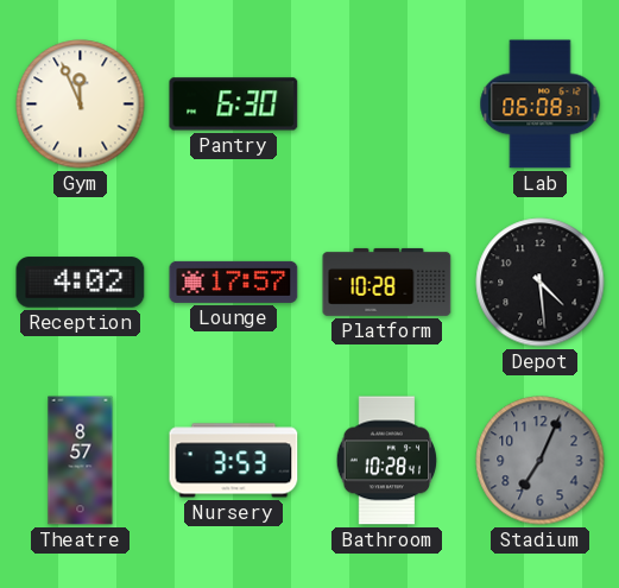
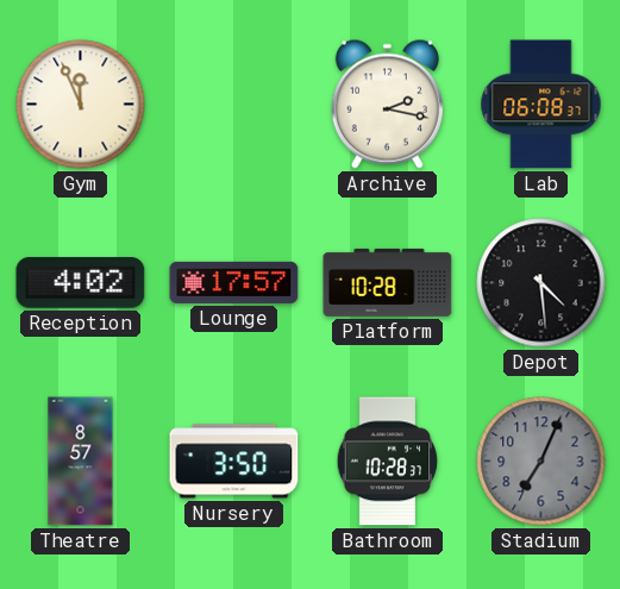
Pantry: 6:30 -> none
Archive: none -> 2:17
Nursery: 3:53 -> 3:50
Bathroom: 10:28:41 -> 10:28:37
